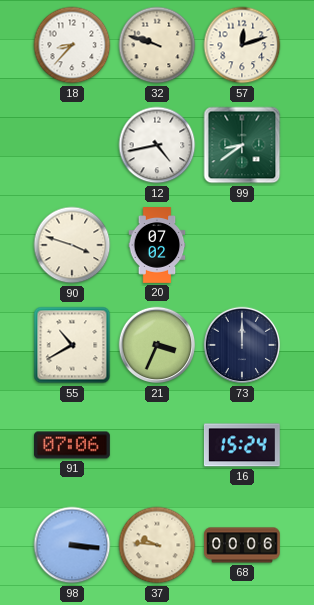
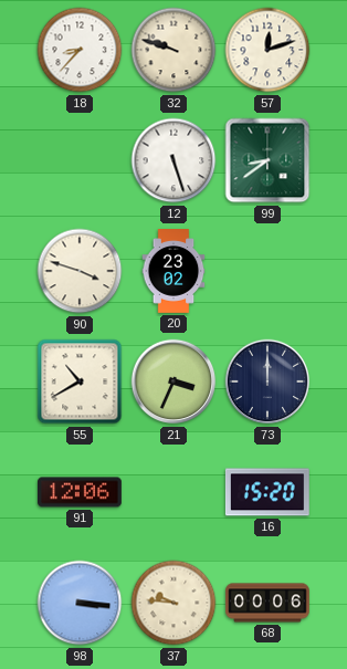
12: 4:43 -> 5:27
20: 07:02 -> 23:02
91: 07:06 -> 12:06
16: 15:24 -> 15:20
